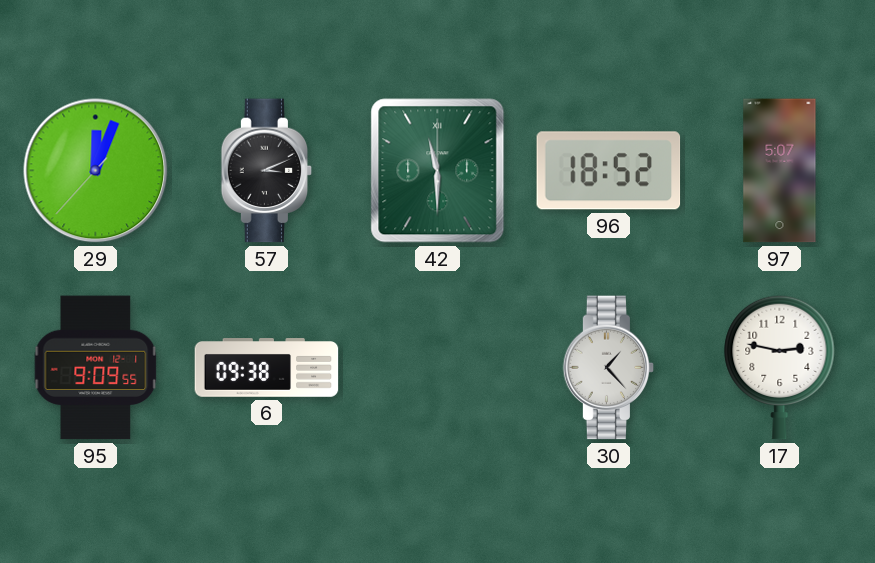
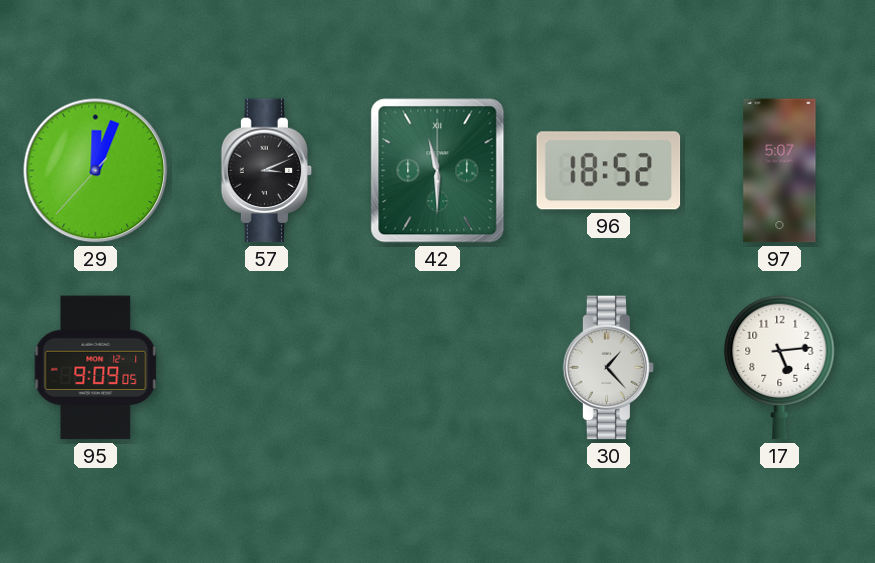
95: 9:09:55 -> 9:09:05
6: 09:38 -> none
17: 2:47 -> 5:14
